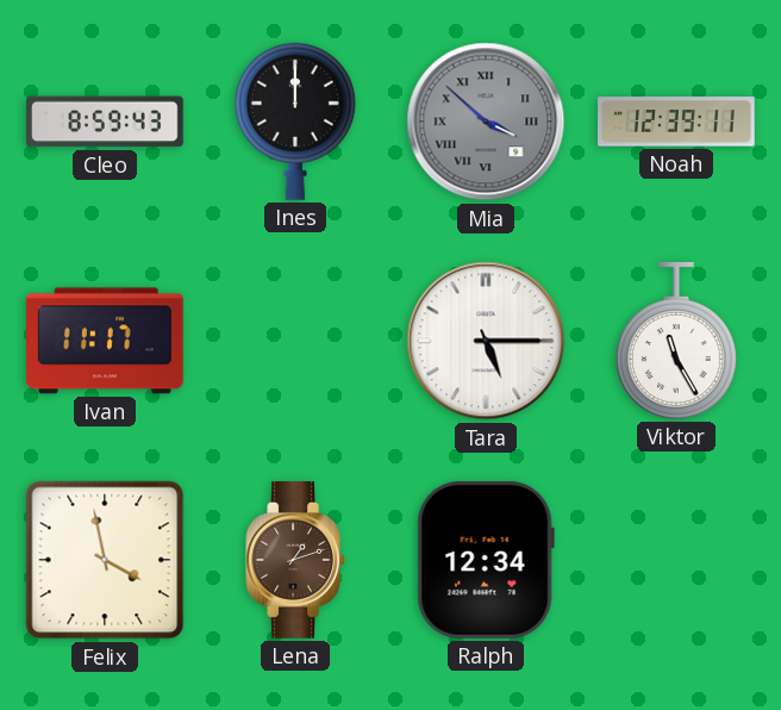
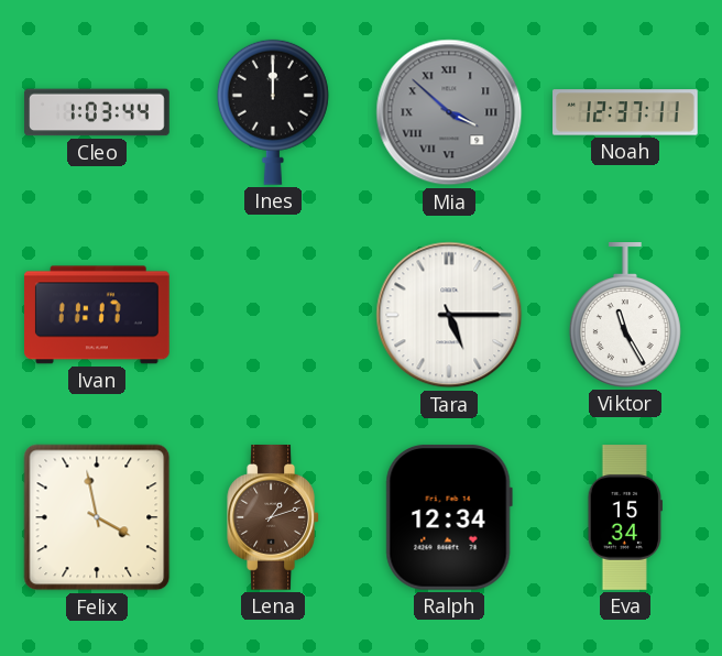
Cleo: 8:59 -> 1:03
Noah: 12:39 -> 12:37
Eva: none -> 15:34
